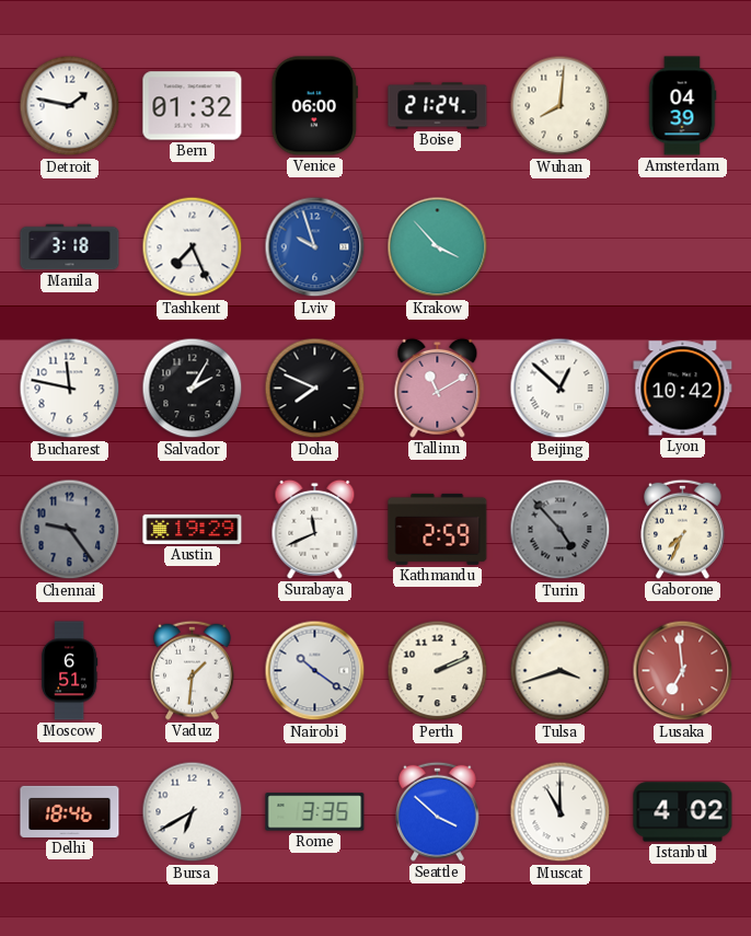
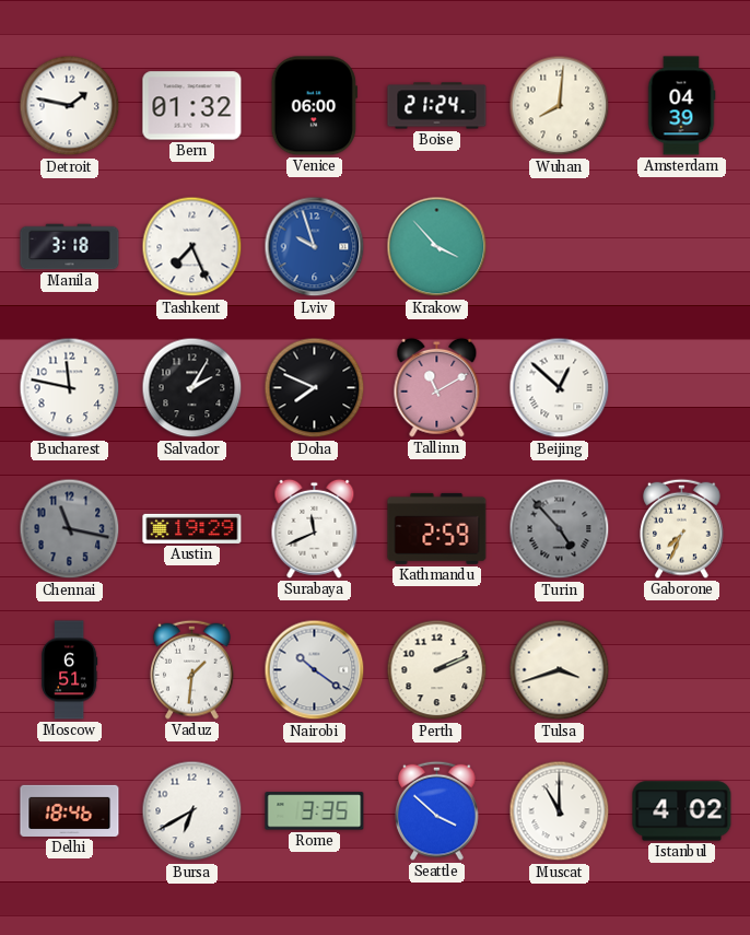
Lyon: 10:42 -> none
Chennai: 9:24 -> 11:17
Lusaka: 6:59 -> none
